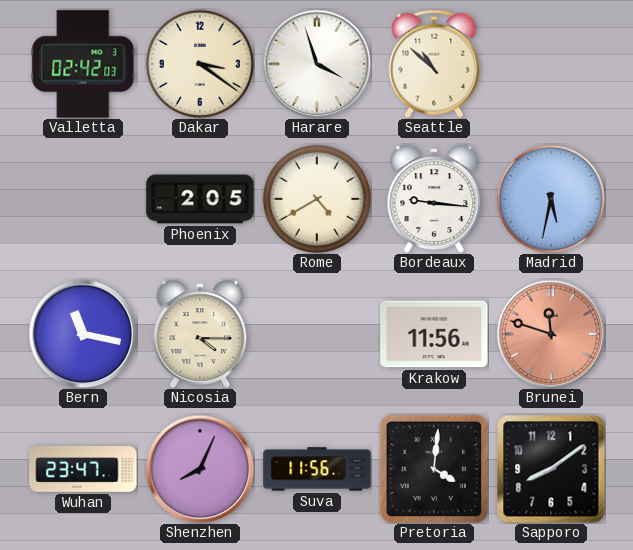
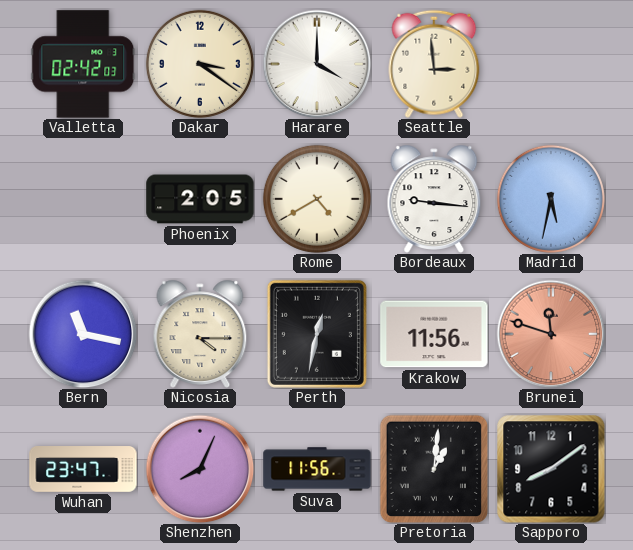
Harare: 3:57 -> 4:00
Seattle: 10:52 -> 2:59
Perth: none -> 12:32
Pretoria: 4:01 -> 1:01
